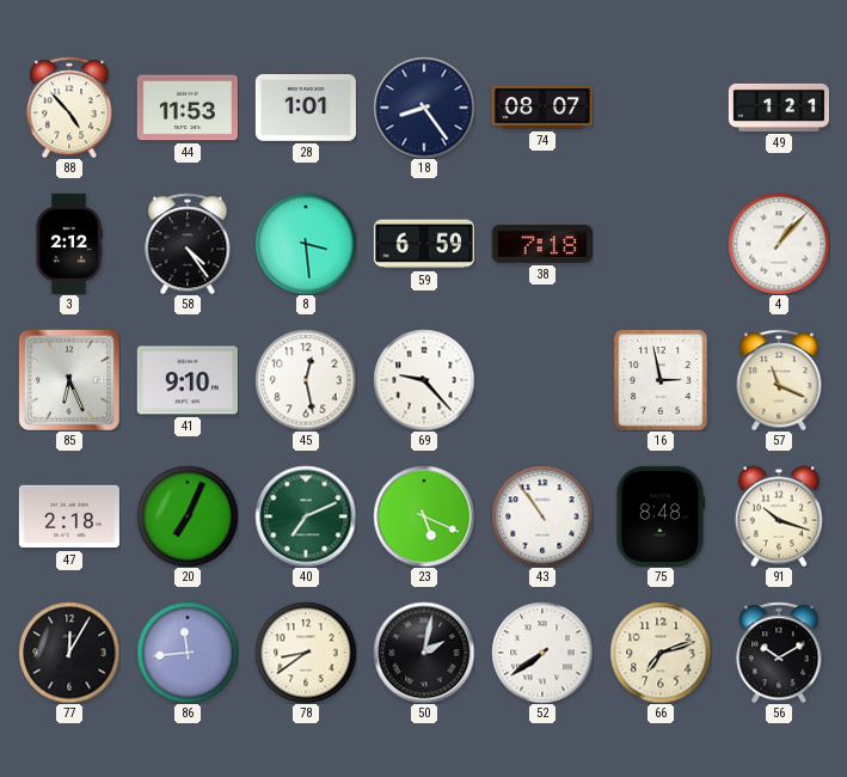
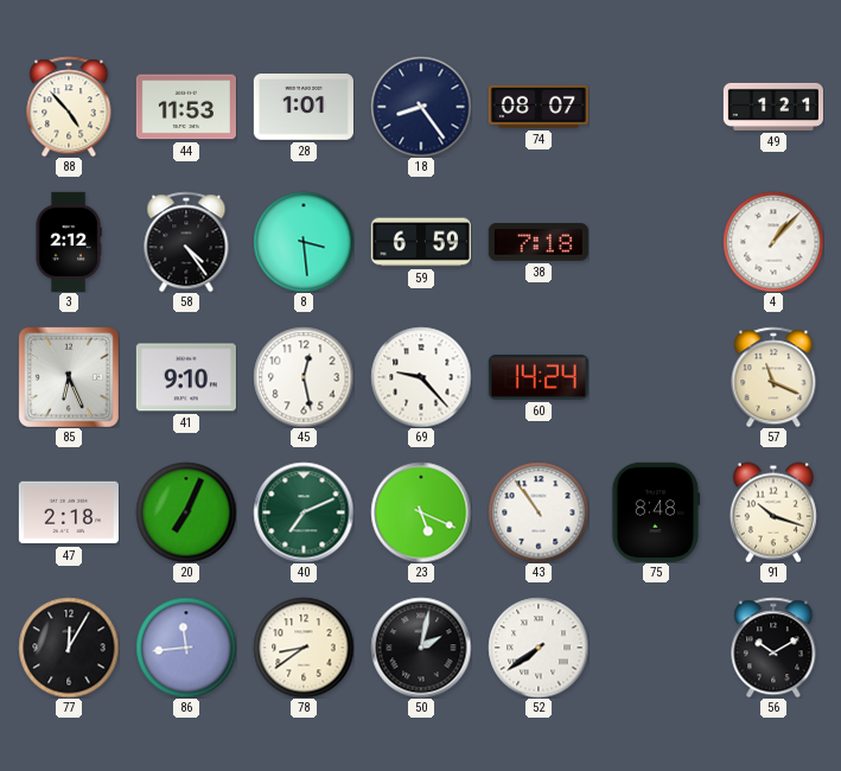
60: none -> 14:24
16: 2:58 -> none
66: 7:12 -> none
